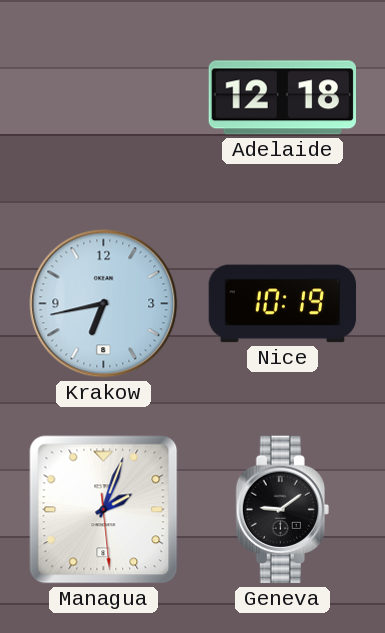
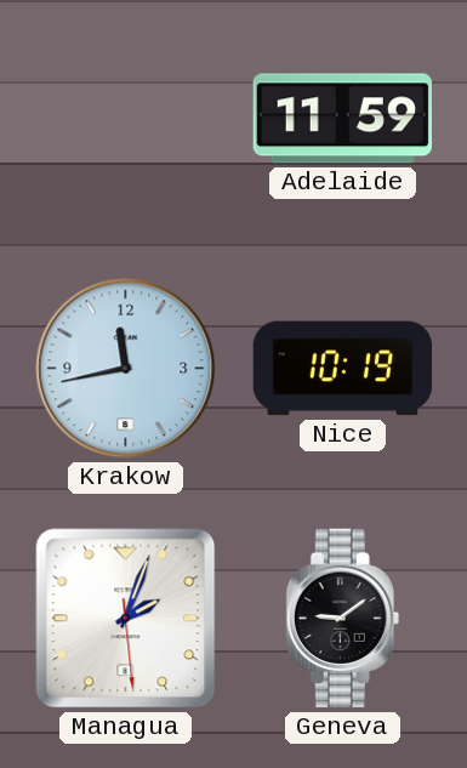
Adelaide: 12:18 -> 11:59
Krakow: 6:43 -> 11:43
